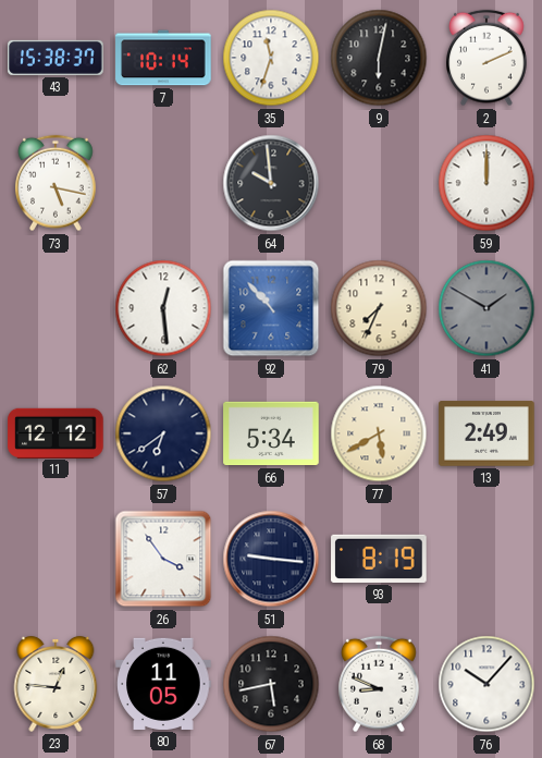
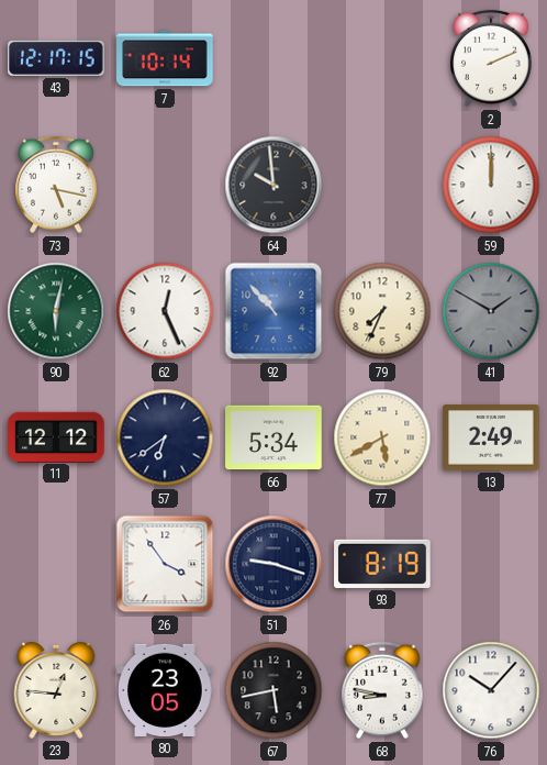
43: 15:38 -> 12:17
35: 11:33 -> none
9: 6:02 -> none
90: none -> 6:02
62: 12:29 -> 12:26
51: 9:16 -> 9:18
80: 11:05 -> 23:05
68: 8:49 -> 8:47
